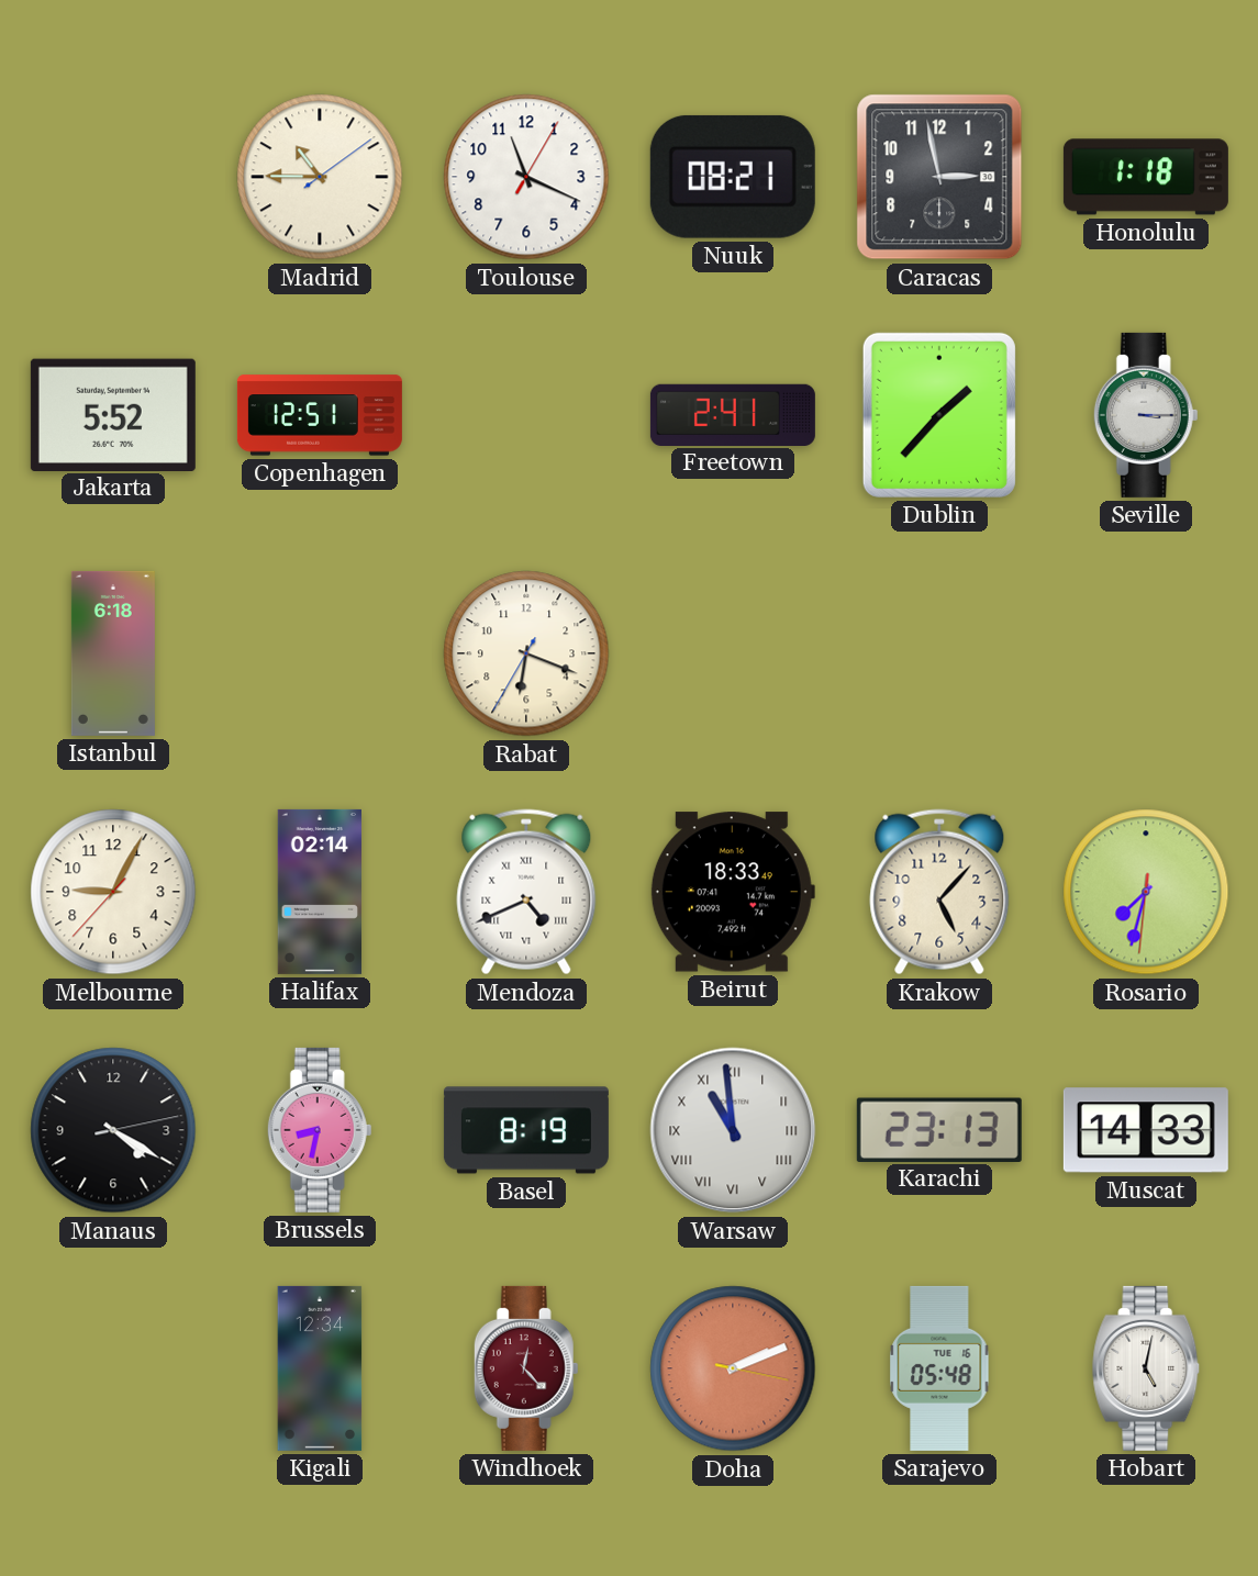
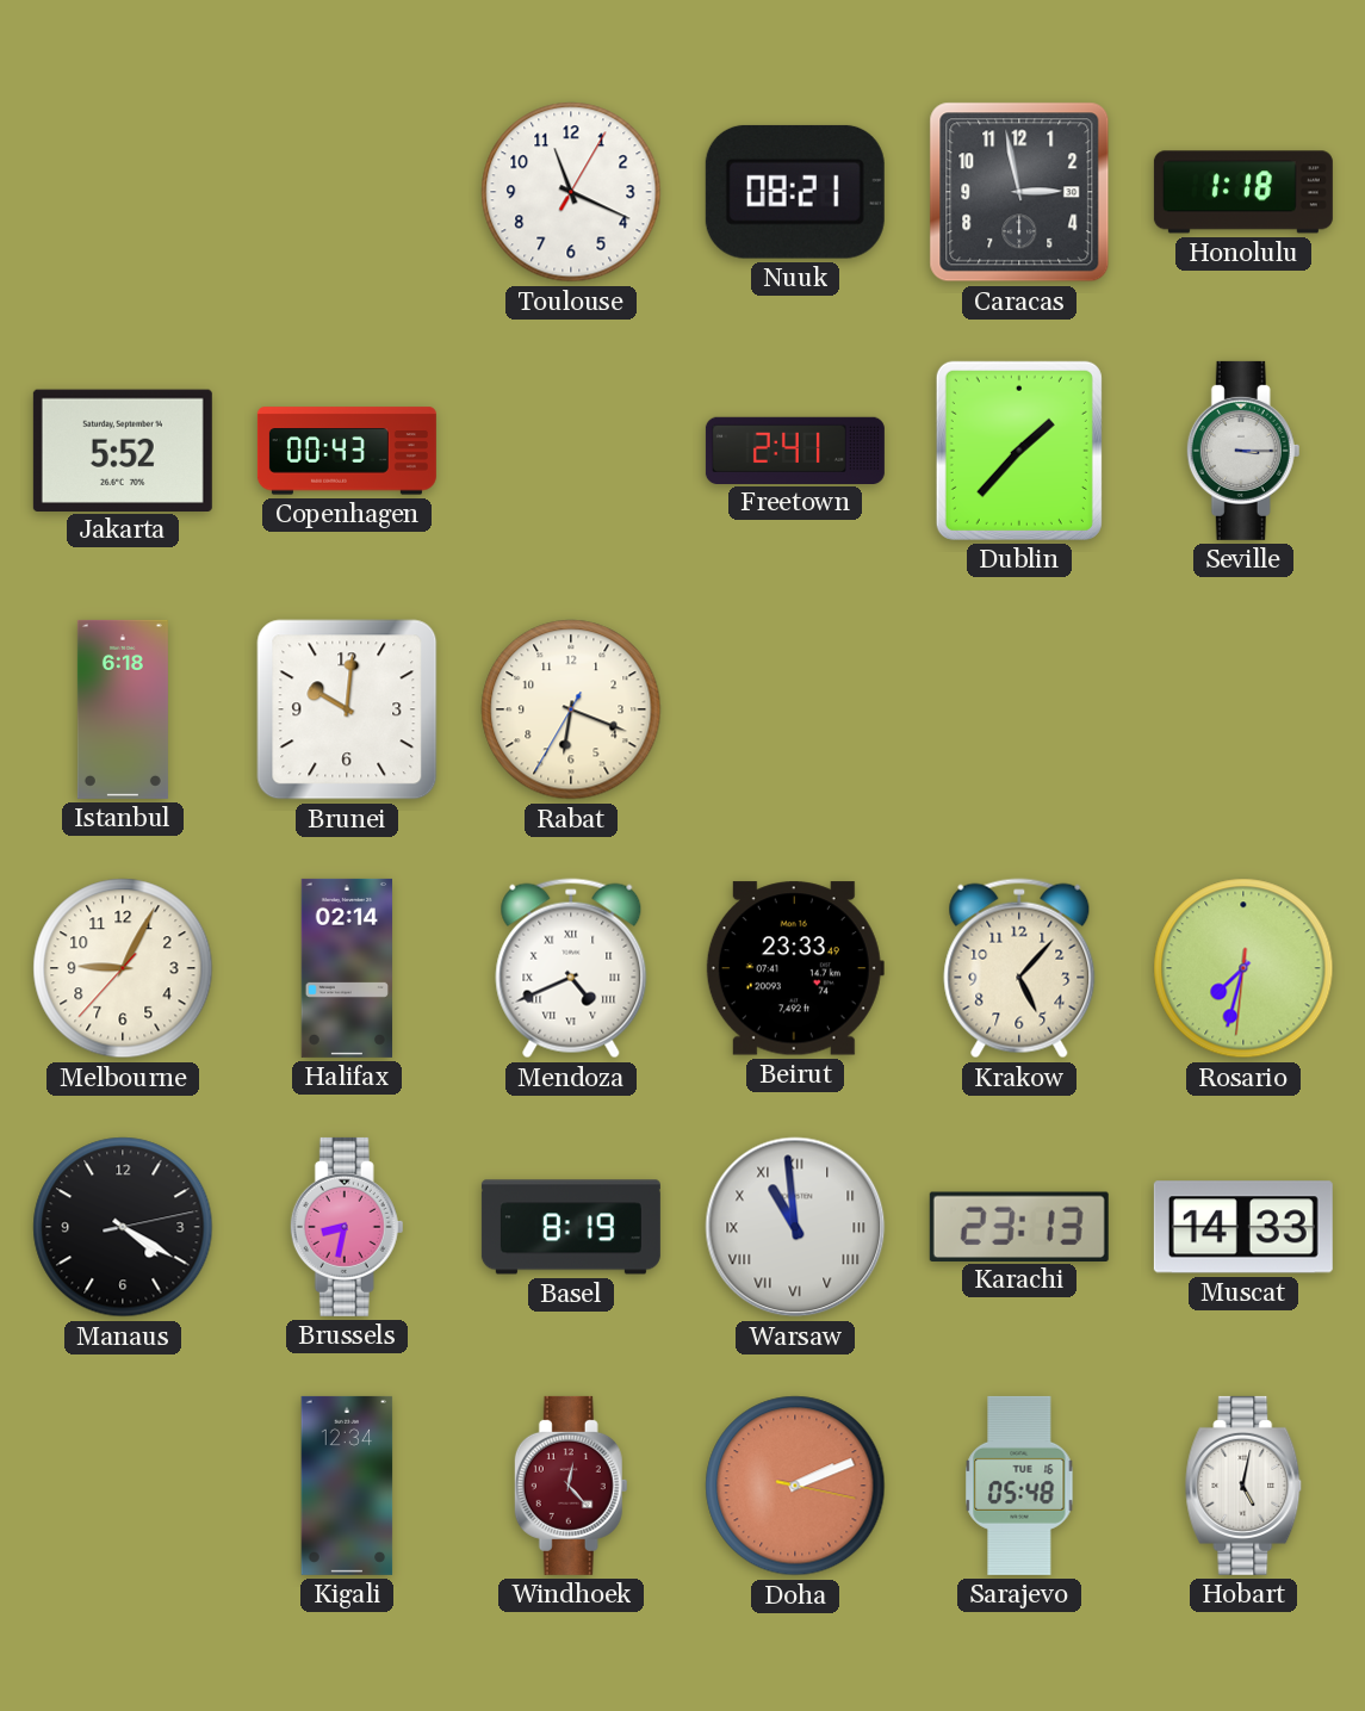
Madrid: 10:45 -> none
Copenhagen: 12:51 -> 00:43
Brunei: none -> 10:01
Beirut: 18:33 -> 23:33
